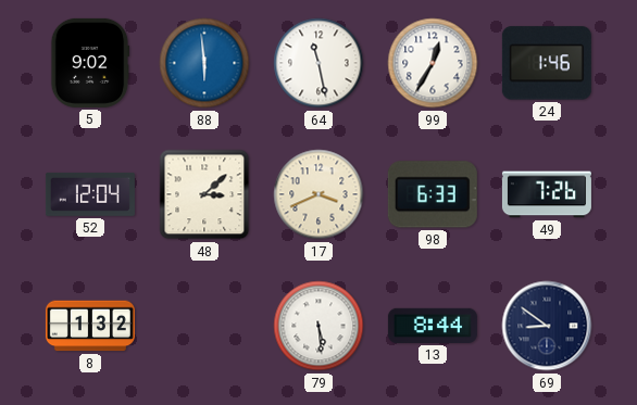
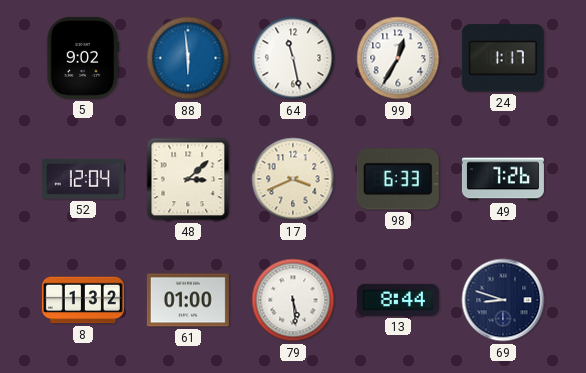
24: 1:46 -> 1:17
61: none -> 01:00
69: 8:51 -> 8:48
